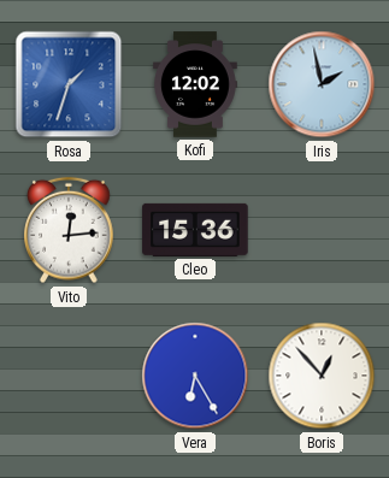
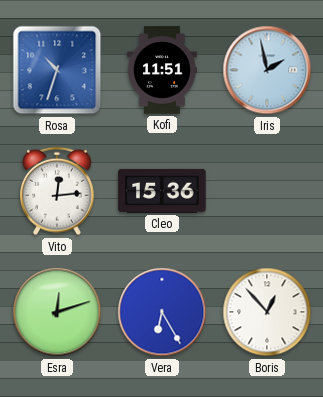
Rosa: 1:33 -> 10:33
Kofi: 12:02 -> 11:51
Esra: none -> 12:12
